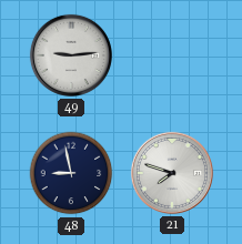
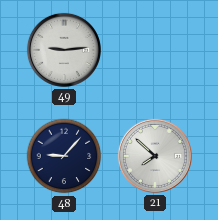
48: 8:58 -> 9:07
21: 7:48 -> 7:52
